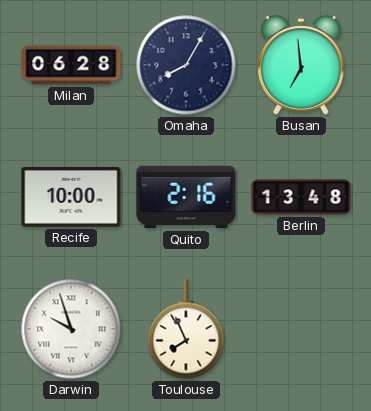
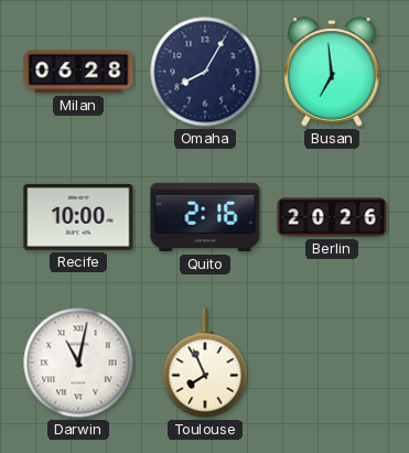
Berlin: 13:48 -> 20:26
Darwin: 9:57 -> 11:02
